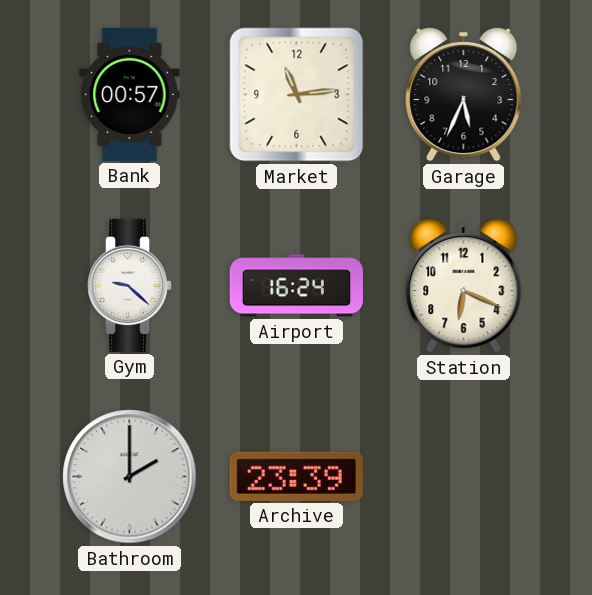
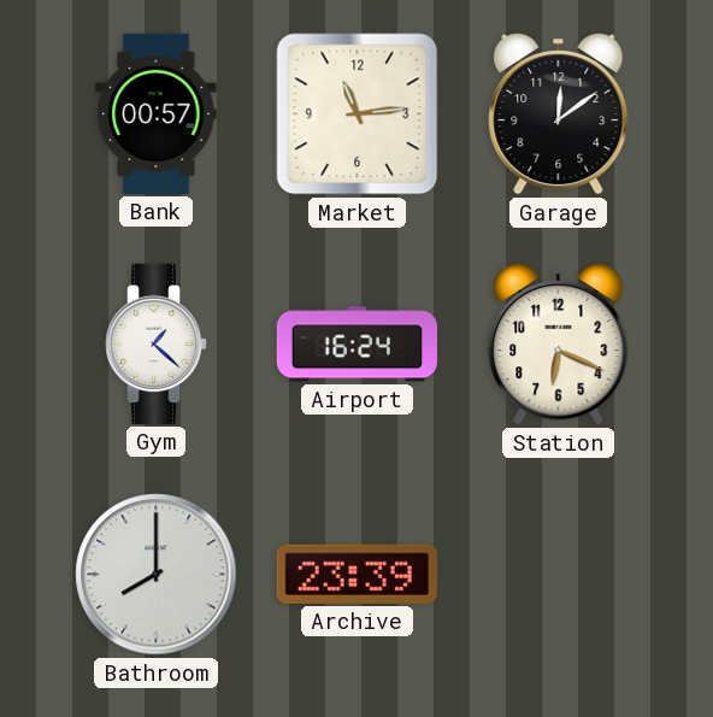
Garage: 5:34 -> 12:09
Gym: 9:22 -> 1:22
Bathroom: 2:00 -> 8:00
